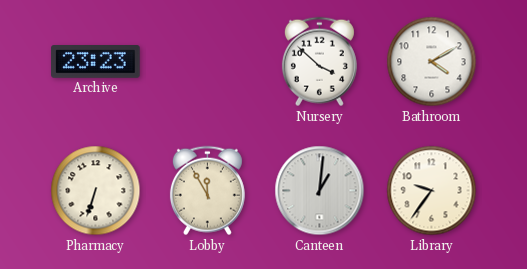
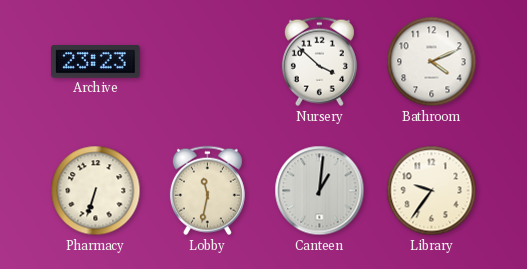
Bathroom: 4:10 -> 4:11
Lobby: 11:55 -> 11:32
